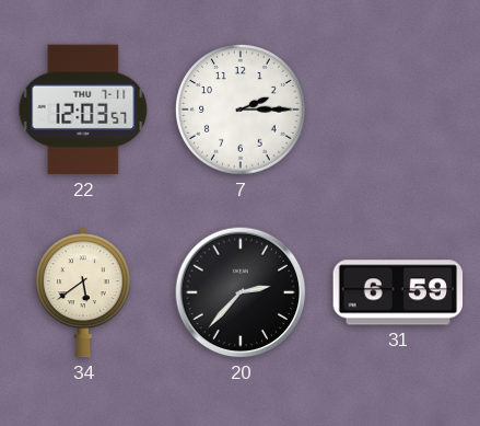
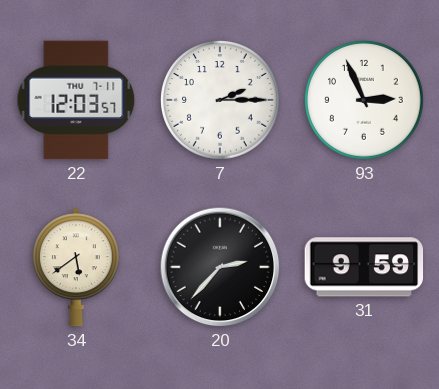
93: none -> 2:56
31: 6:59 -> 9:59
